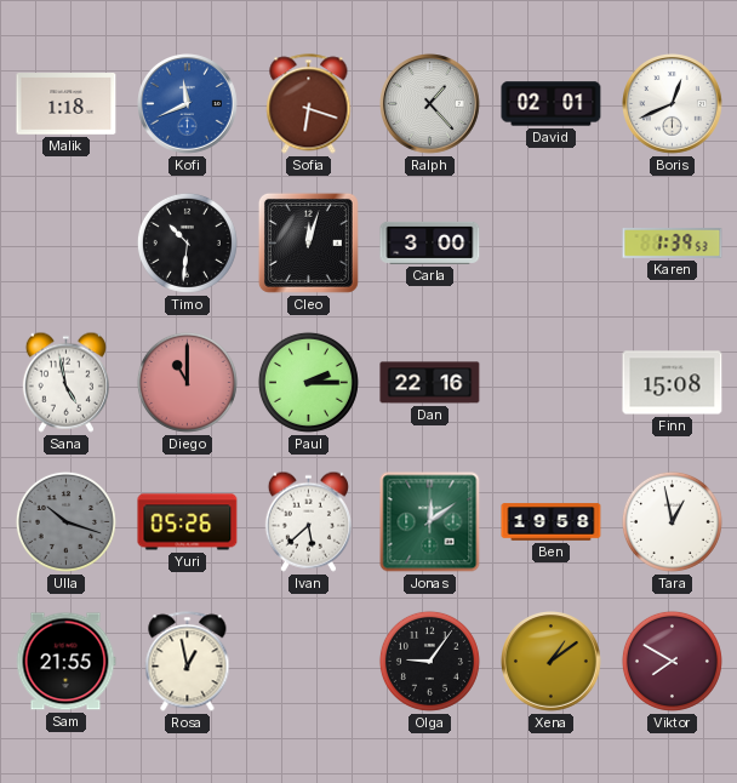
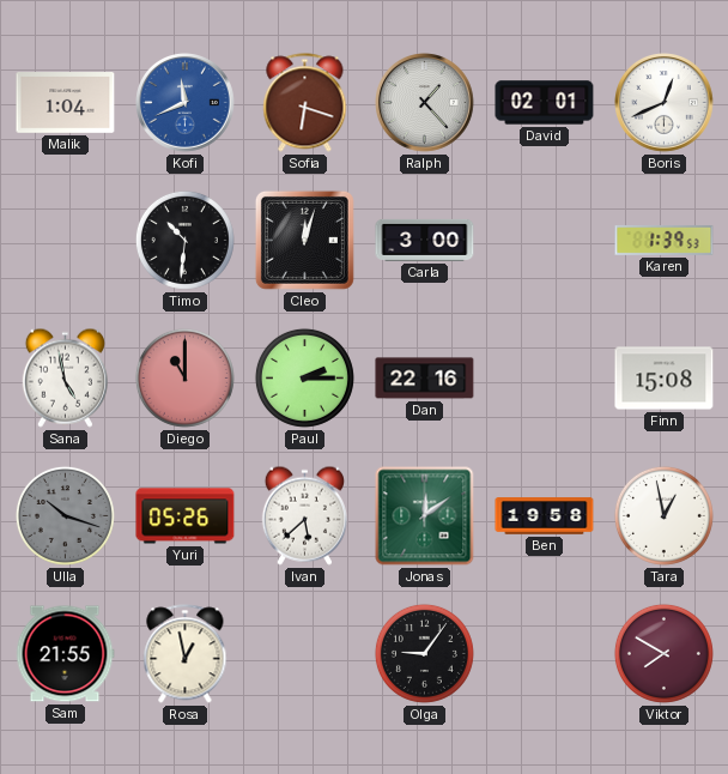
Malik: 1:18 -> 1:04
Xena: 1:09 -> none
